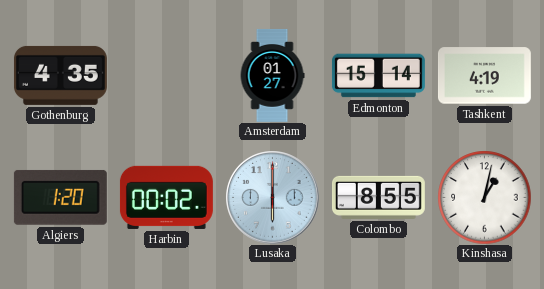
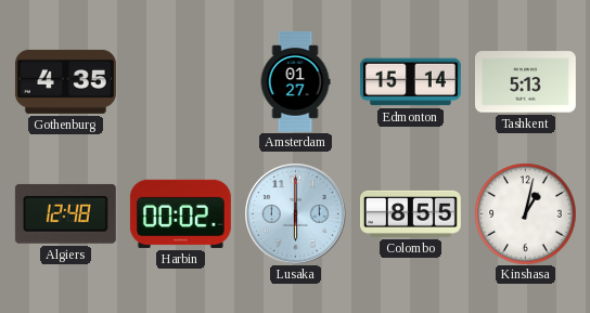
Tashkent: 4:19 -> 5:13
Algiers: 1:20 -> 12:48
